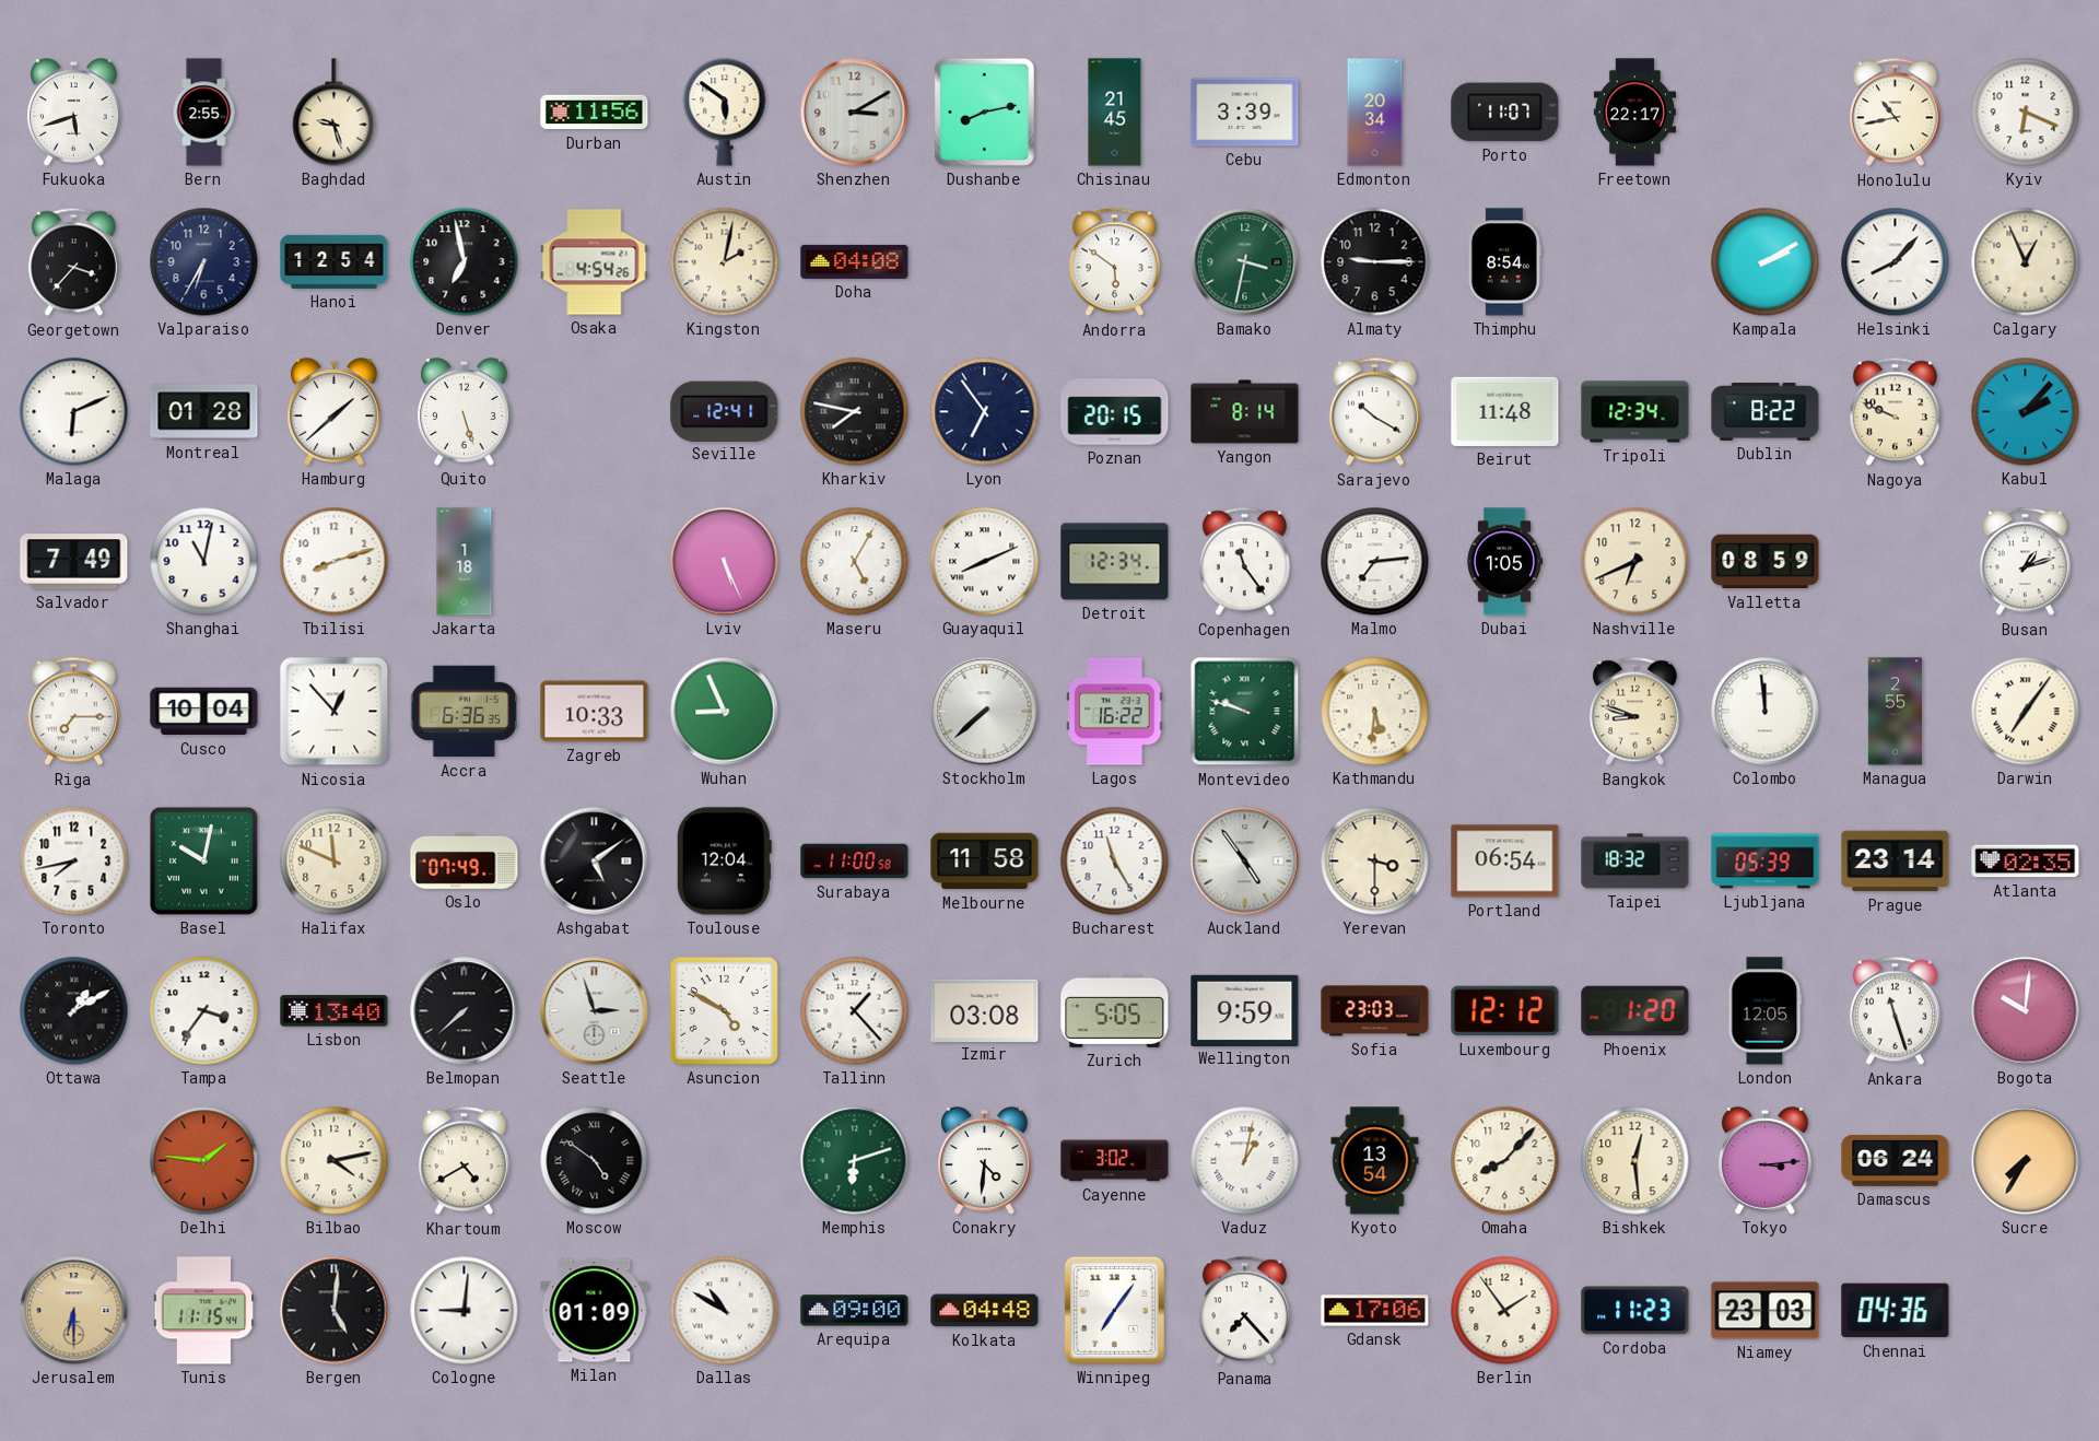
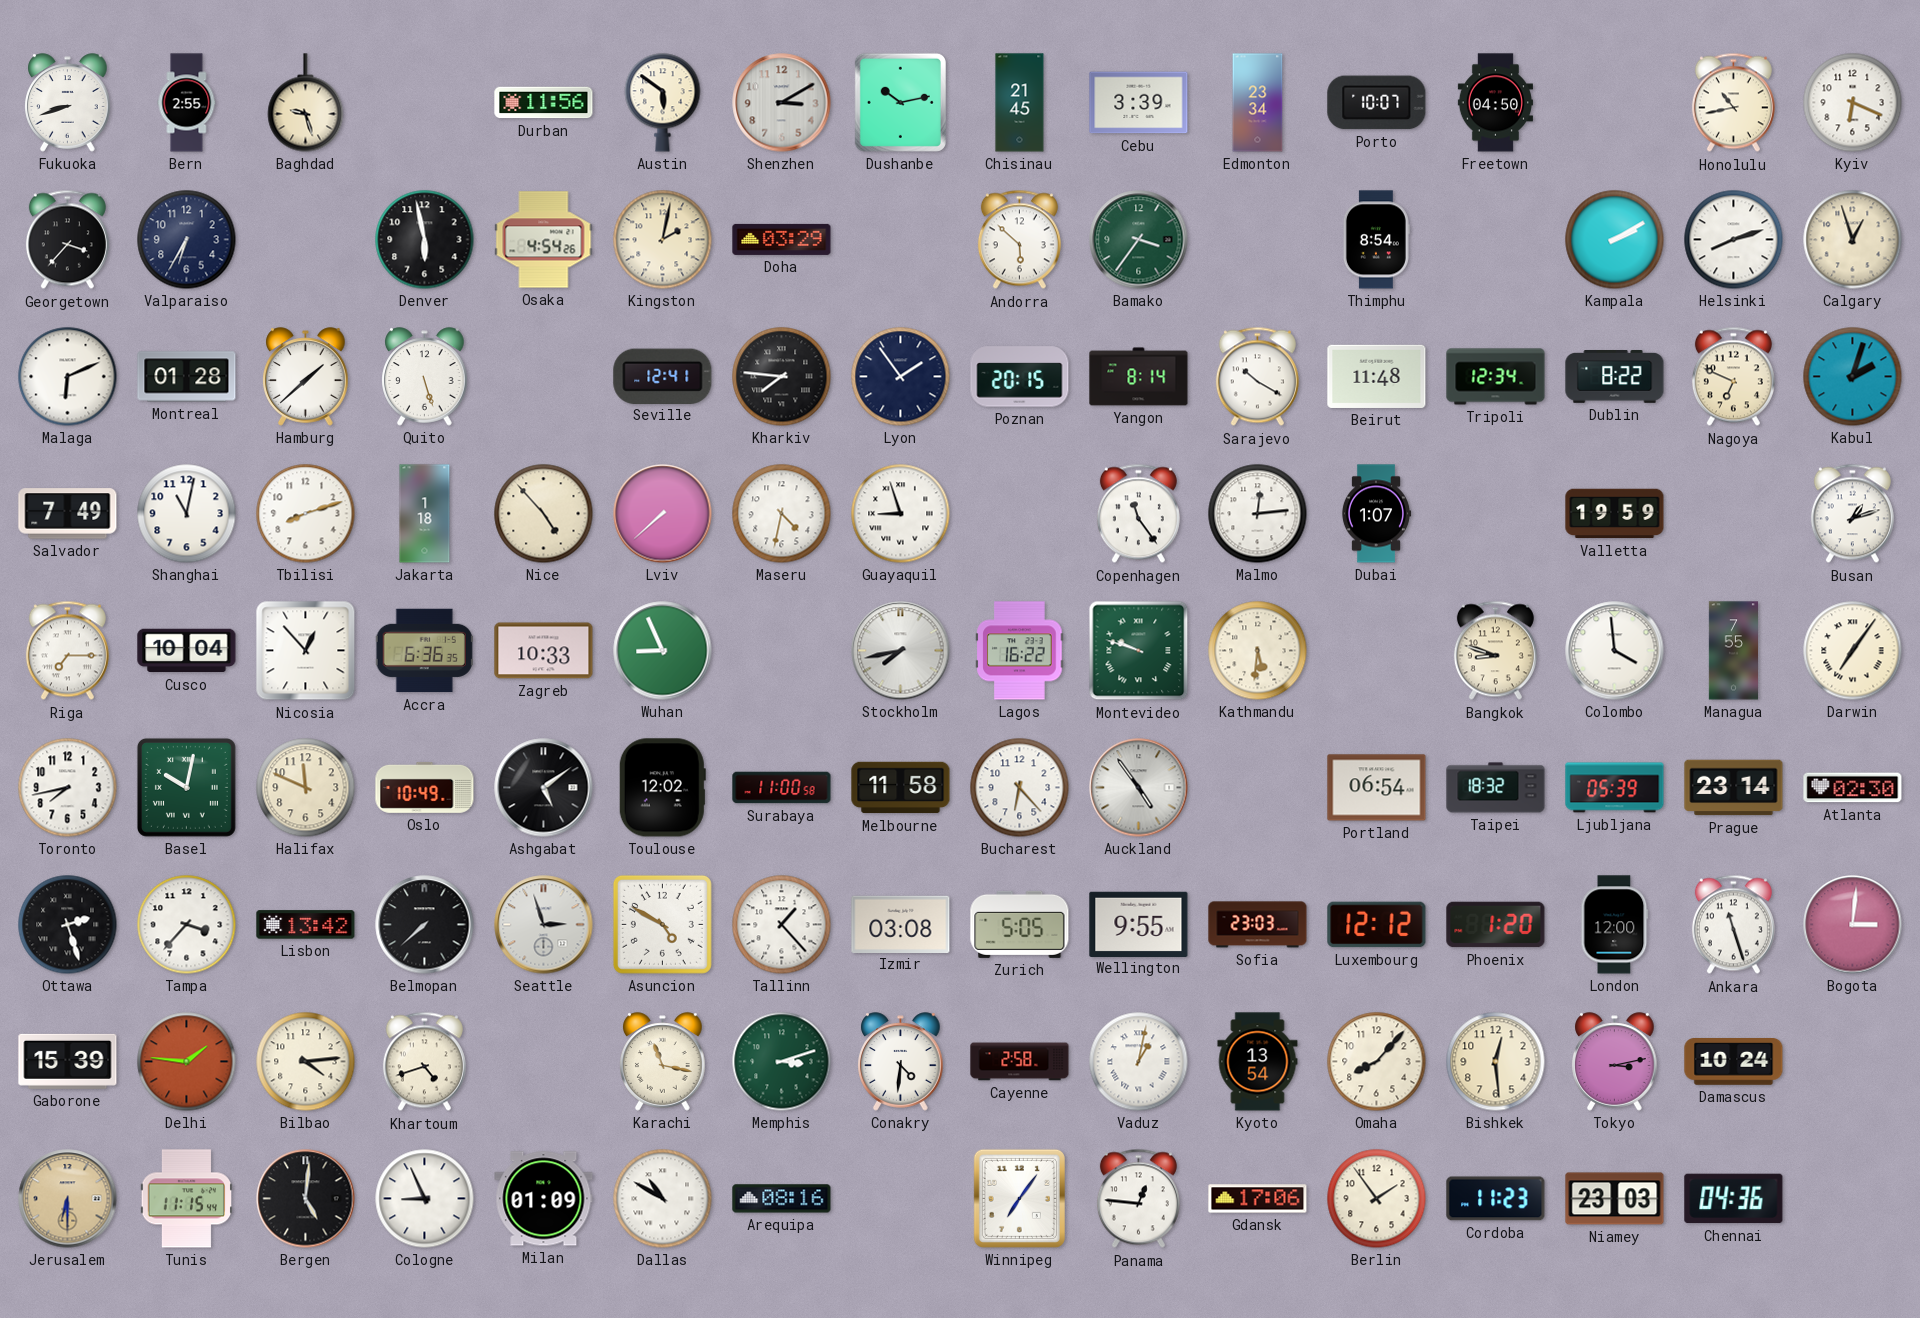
Fukuoka: 5:42 -> 8:42
Dushanbe: 8:13 -> 10:13
Edmonton: 20:34 -> 23:34
Porto: 11:07 -> 10:07
Freetown: 22:17 -> 04:50
Hanoi: 12:54 -> none
Denver: 6:58 -> 5:58
Doha: 04:08 -> 03:29
Andorra: 5:51 -> 5:52
Bamako: 3:32 -> 3:36
Almaty: 9:15 -> none
Helsinki: 8:07 -> 8:12
Calgary: 12:56 -> 12:57
Kharkiv: 7:47 -> 7:46
Lyon: 6:54 -> 1:54
Nagoya: 9:49 -> 6:49
Kabul: 2:07 -> 2:03
Nice: none -> 4:53
Lviv: 5:26 -> 7:38
Maseru: 5:05 -> 4:32
Guayaquil: 8:11 -> 8:57
Detroit: 12:34 -> none
Malmo: 7:14 -> 12:14
Dubai: 1:05 -> 1:07
Nashville: 6:41 -> none
Valletta: 08:59 -> 19:59
Stockholm: 7:38 -> 7:43
Colombo: 11:59 -> 3:59
Managua: 2:55 -> 7:55
Oslo: 07:49 -> 10:49
Toulouse: 12:04 -> 12:02
Bucharest: 11:25 -> 6:23
Yerevan: 3:30 -> none
Atlanta: 02:35 -> 02:30
Ottawa: 1:10 -> 2:27
Tampa: 3:36 -> 3:37
Lisbon: 13:40 -> 13:42
Wellington: 9:59 -> 9:55
London: 12:05 -> 12:00
Bogota: 10:01 -> 3:01
Gaborone: none -> 15:39
Bilbao: 4:13 -> 4:14
Khartoum: 4:40 -> 4:42
Moscow: 4:51 -> none
Karachi: none -> 11:17
Memphis: 6:12 -> 3:12
Cayenne: 3:02 -> 2:58
Tokyo: 3:14 -> 3:13
Damascus: 06:24 -> 10:24
Sucre: 7:35 -> none
Cologne: 9:01 -> 8:56
Arequipa: 09:00 -> 08:16
Kolkata: 04:48 -> none
Panama: 7:23 -> 12:46
